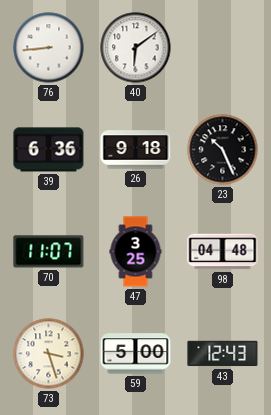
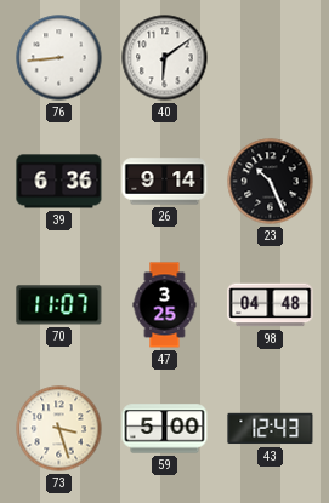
26: 9:18 -> 9:14
